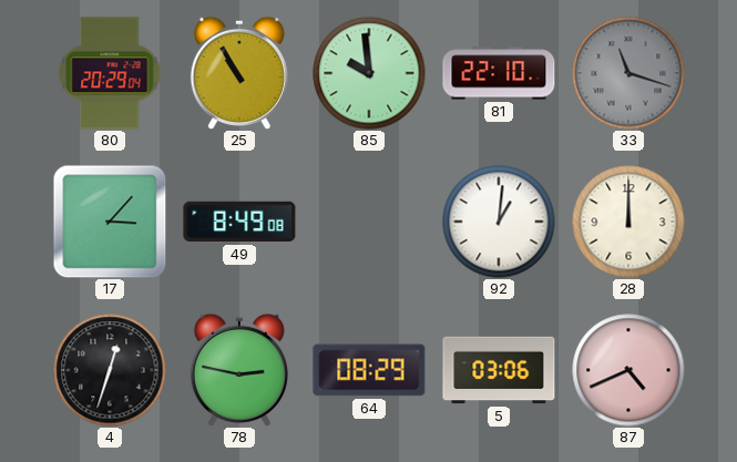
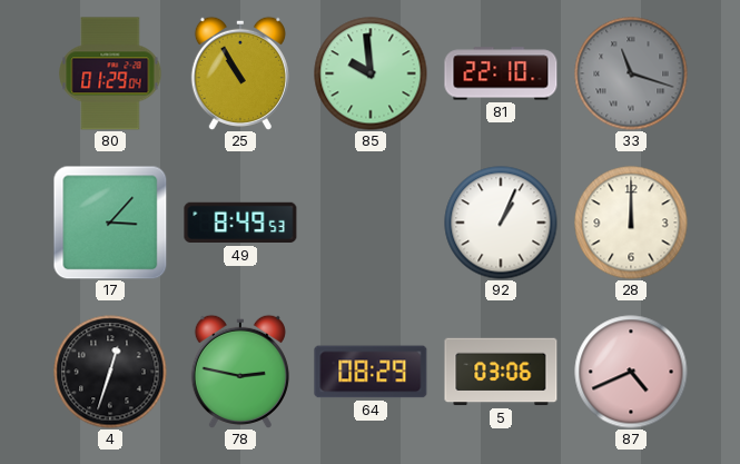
80: 20:29 -> 01:29
49: 8:49:08 -> 8:49:53
92: 1:01 -> 1:04
